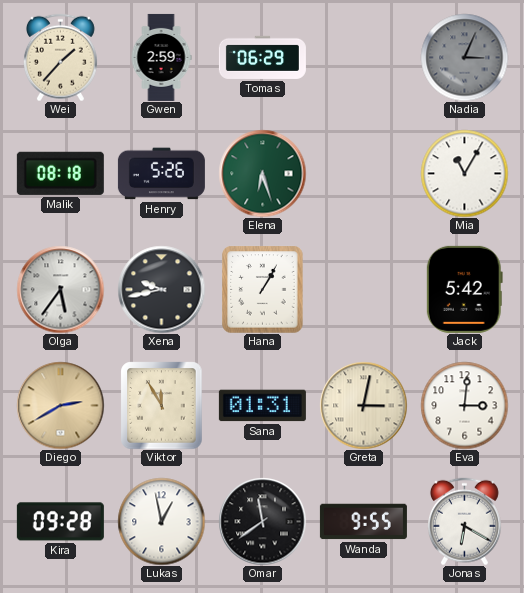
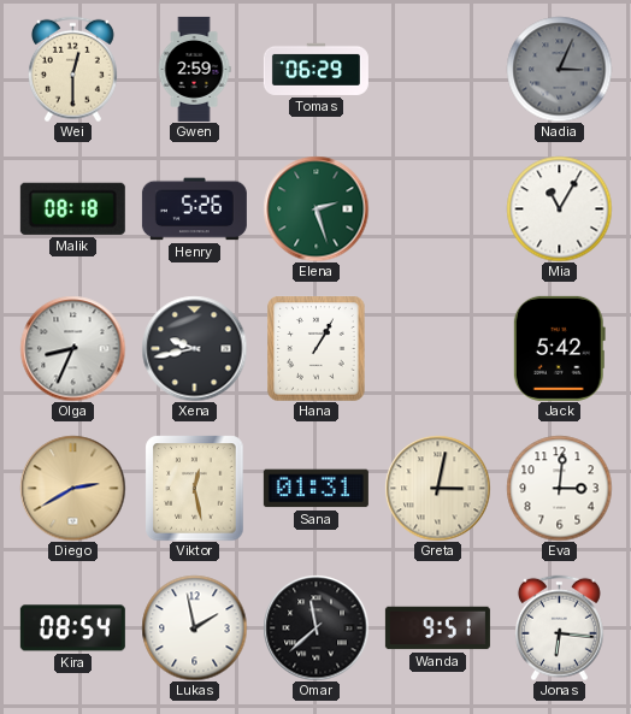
Wei: 1:37 -> 12:30
Elena: 6:27 -> 2:27
Olga: 5:36 -> 8:34
Viktor: 11:55 -> 12:28
Kira: 09:28 -> 08:54
Lukas: 12:58 -> 1:58
Omar: 11:39 -> 11:38
Wanda: 9:55 -> 9:51
Jonas: 6:20 -> 6:16
